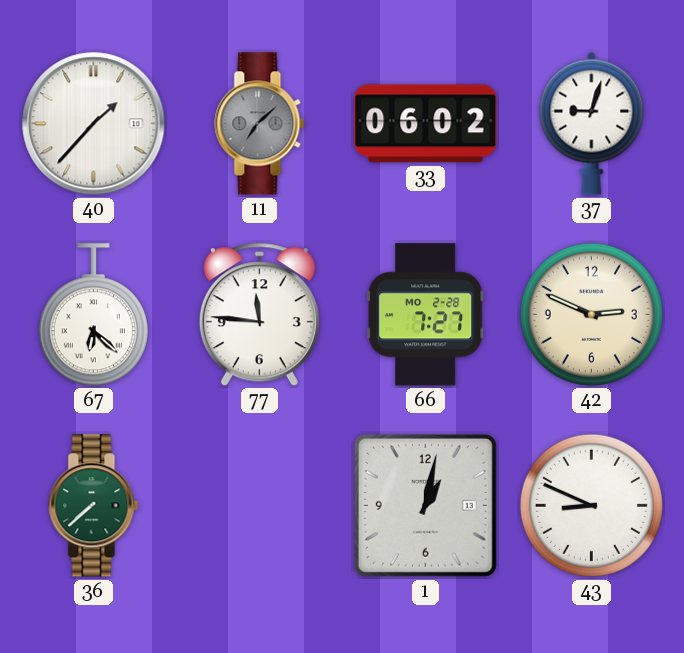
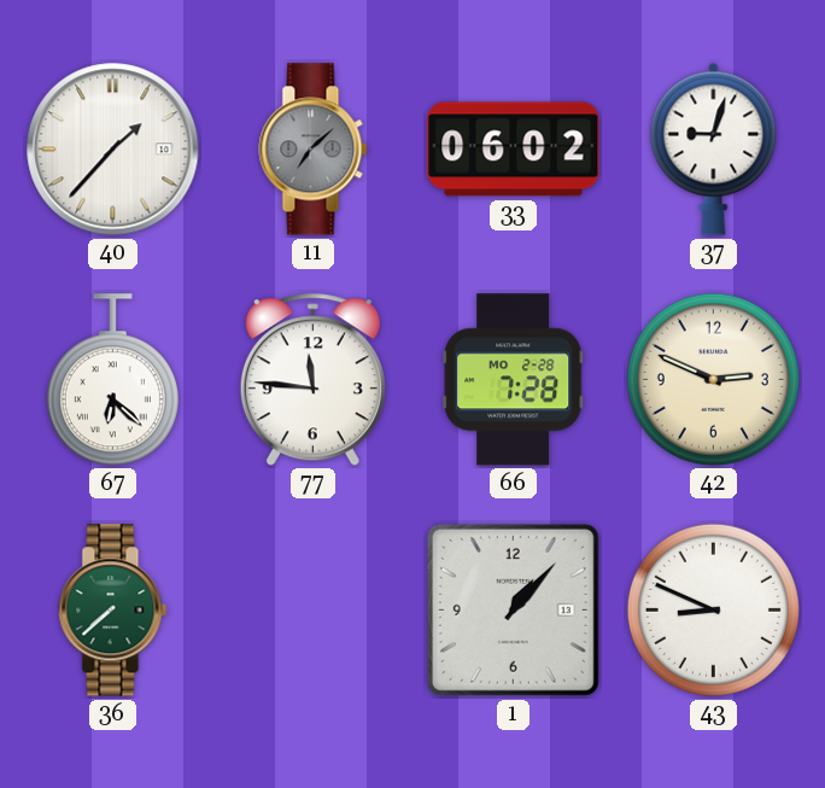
66: 7:27 -> 7:28
1: 1:02 -> 1:07
